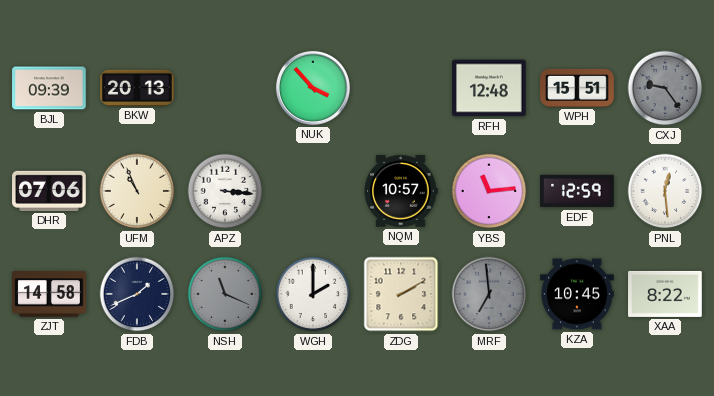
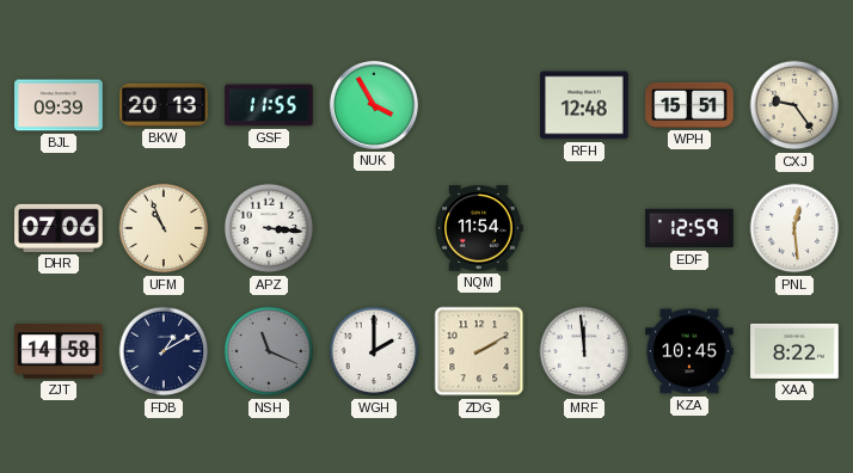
GSF: none -> 11:55
NUK: 3:53 -> 3:55
CXJ dial: grey -> cream
NQM: 10:57 -> 11:54
YBS: 11:14 -> none
FDB: 1:41 -> 1:10
MRF: 6:59 -> 11:59
MRF dial: grey -> white
